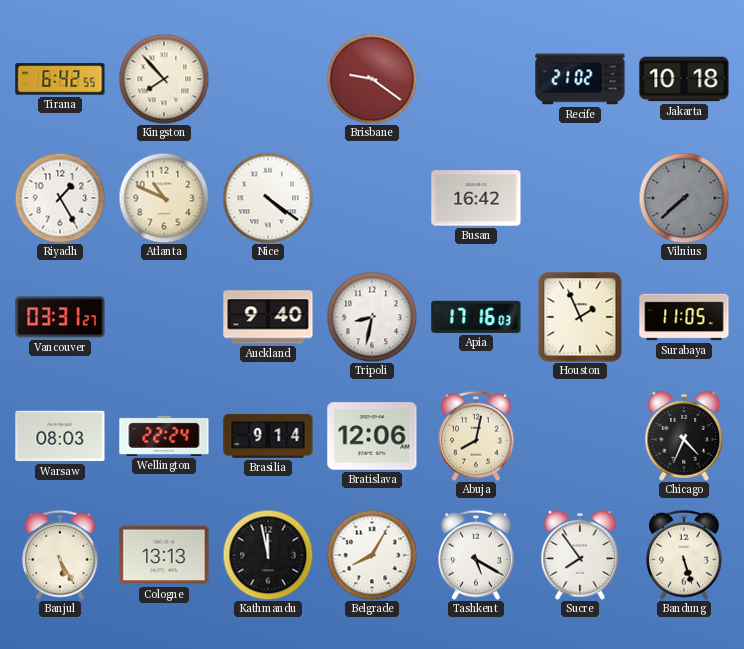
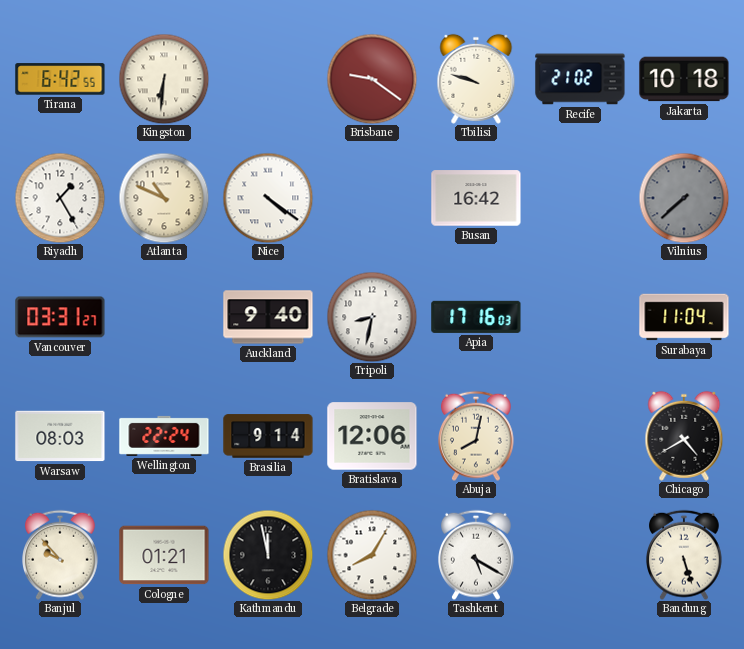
Kingston: 7:53 -> 6:31
Tbilisi: none -> 9:48
Houston: 1:56 -> none
Surabaya: 11:05 -> 11:04
Chicago: 4:34 -> 4:40
Banjul: 5:25 -> 9:53
Cologne: 13:13 -> 01:21
Sucre: 7:54 -> none
